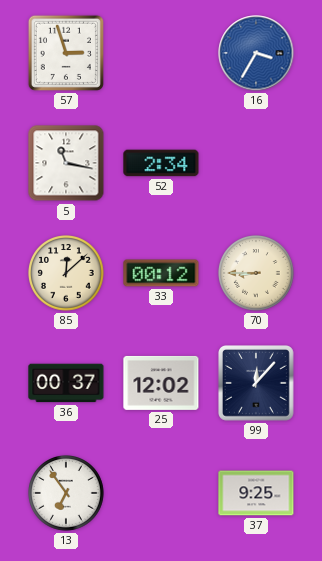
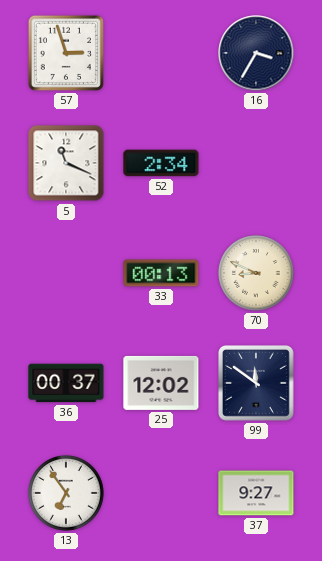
16 dial: blue -> navy
5: 11:17 -> 11:19
85: 12:08 -> none
33: 00:12 -> 00:13
70: 8:45 -> 8:49
99: 12:07 -> 11:51
37: 9:25 -> 9:27
